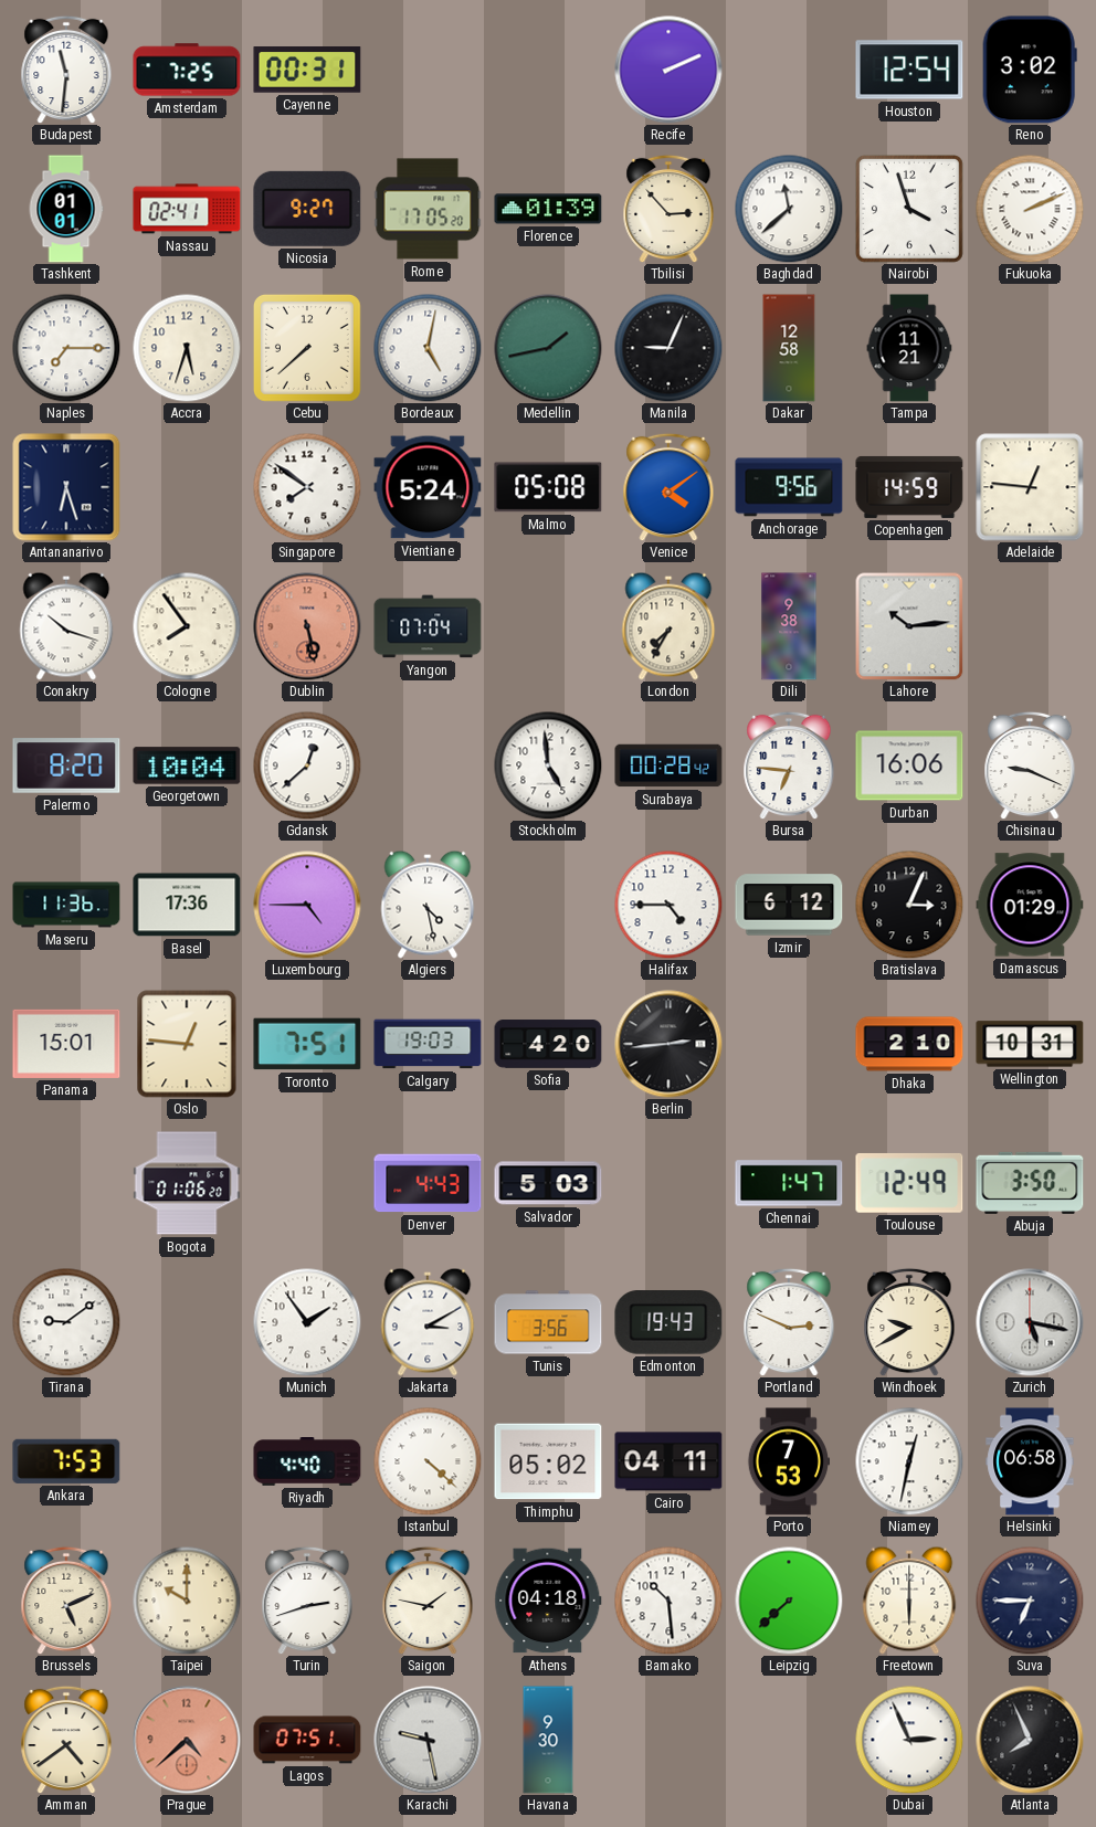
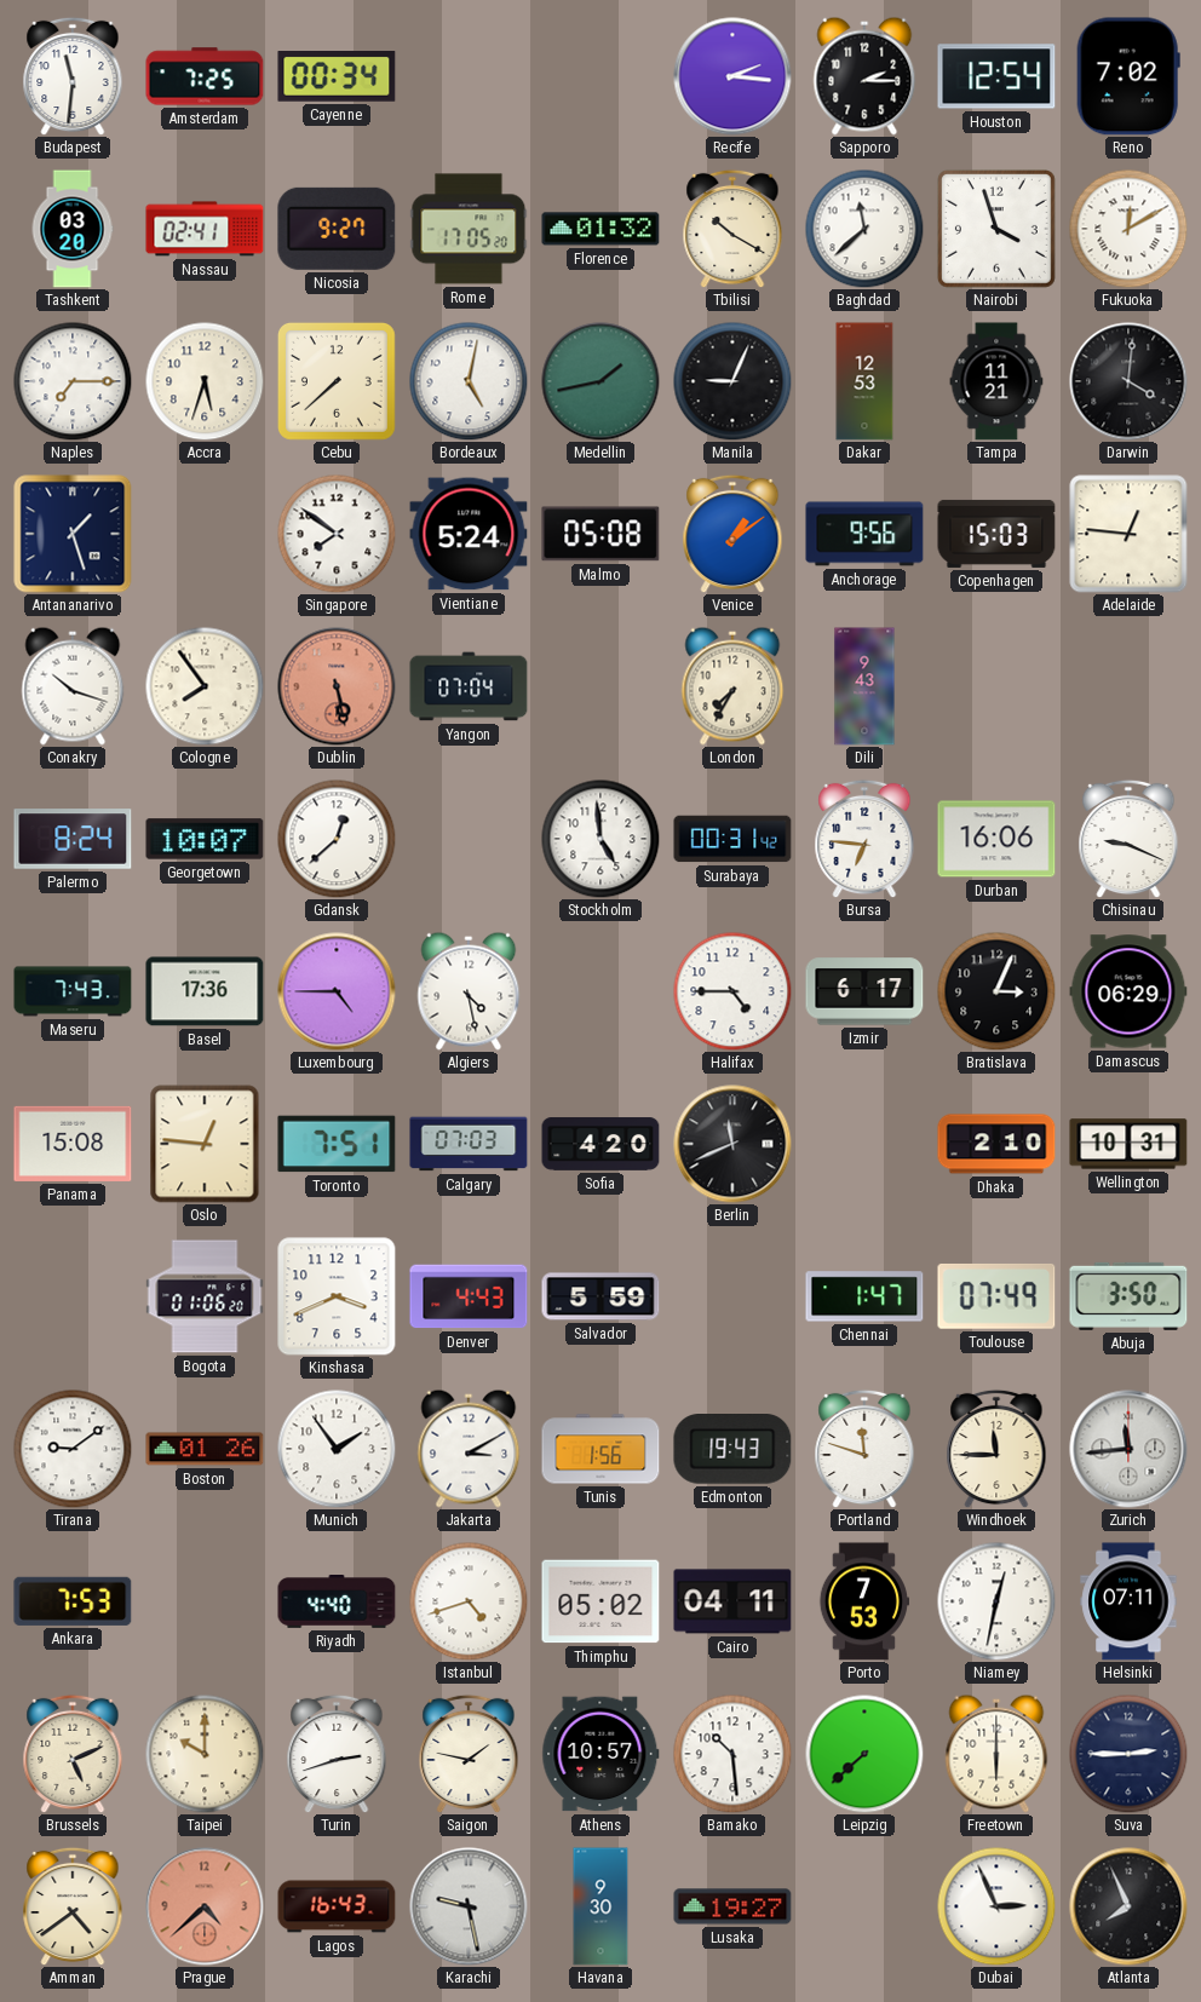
Cayenne: 00:31 -> 00:34
Recife: 2:11 -> 2:16
Sapporo: none -> 2:15
Reno: 3:02 -> 7:02
Tashkent: 01:01 -> 03:20
Florence: 01:39 -> 01:32
Tbilisi: 2:53 -> 10:20
Fukuoka: 2:11 -> 12:10
Dakar: 12:58 -> 12:53
Darwin: none -> 4:01
Antananarivo: 6:27 -> 1:27
Venice: 4:09 -> 1:09
Copenhagen: 14:59 -> 15:03
Dili: 9:38 -> 9:43
Lahore: 10:14 -> none
Palermo: 8:20 -> 8:24
Georgetown: 10:04 -> 10:07
Surabaya: 00:28 -> 00:31
Maseru: 11:36 -> 7:43
Izmir: 6:12 -> 6:17
Damascus: 01:29 -> 06:29
Panama: 15:01 -> 15:08
Calgary: 19:03 -> 07:03
Berlin: 2:44 -> 11:41
Kinshasa: none -> 3:41
Salvador: 5:03 -> 5:59
Toulouse: 12:49 -> 07:49
Boston: none -> 01:26
Tunis: 3:56 -> 1:56
Portland: 2:49 -> 11:48
Windhoek: 9:40 -> 11:45
Zurich: 5:17 -> 11:44
Istanbul: 4:22 -> 4:42
Helsinki: 06:58 -> 07:11
Athens: 04:18 -> 10:57
Suva: 6:45 -> 2:45
Lagos: 07:51 -> 16:43
Lusaka: none -> 19:27
